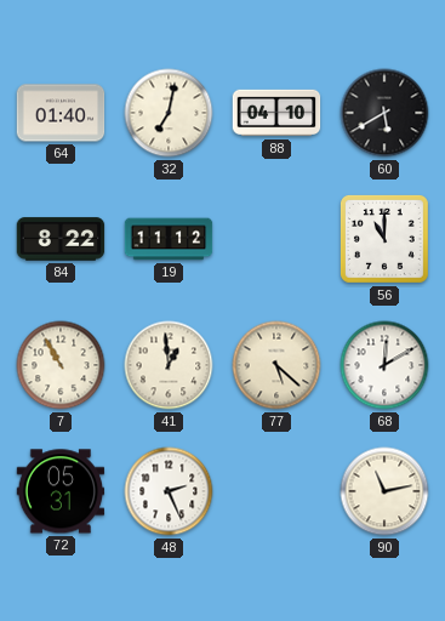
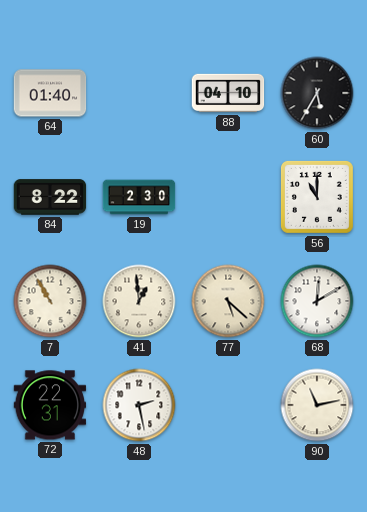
32: 7:02 -> none
60: 5:40 -> 5:35
19: 11:12 -> 2:30
72: 05:31 -> 22:31
48: 2:26 -> 2:28
